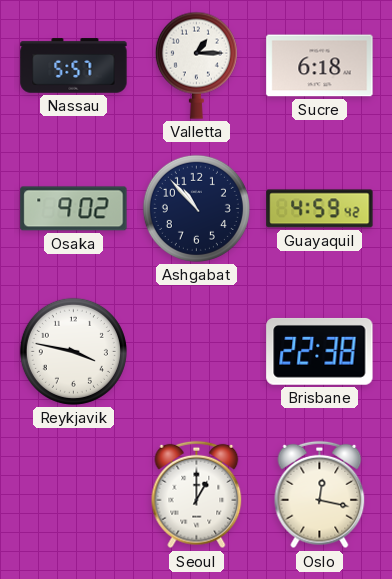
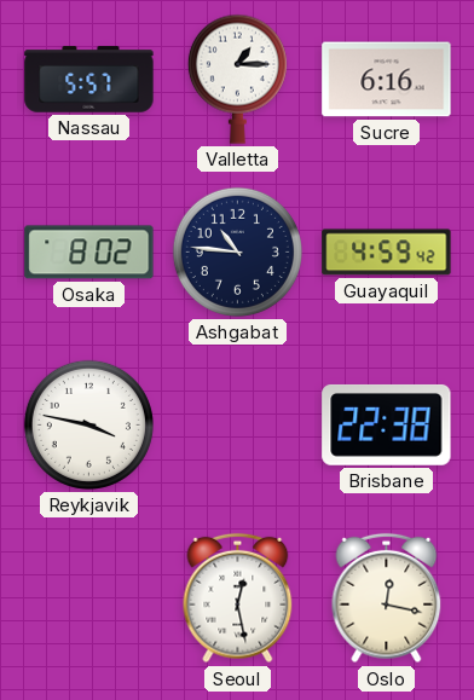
Sucre: 6:18 -> 6:16
Osaka: 9:02 -> 8:02
Ashgabat: 10:53 -> 10:46
Seoul: 1:00 -> 12:28
